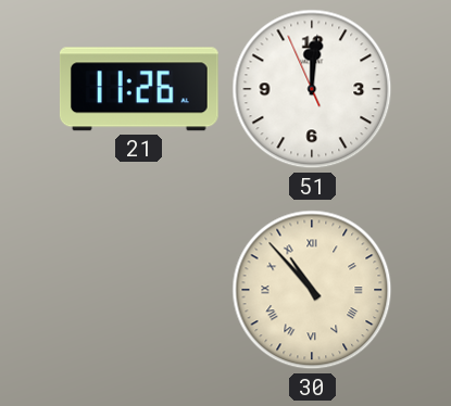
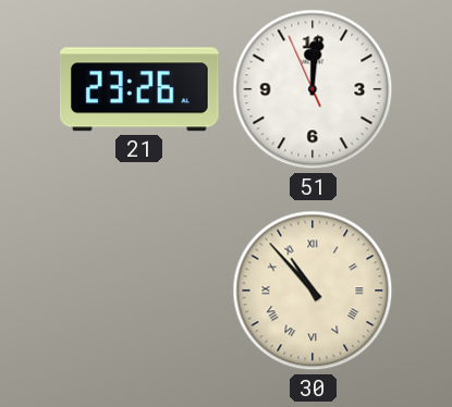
21: 11:26 -> 23:26
